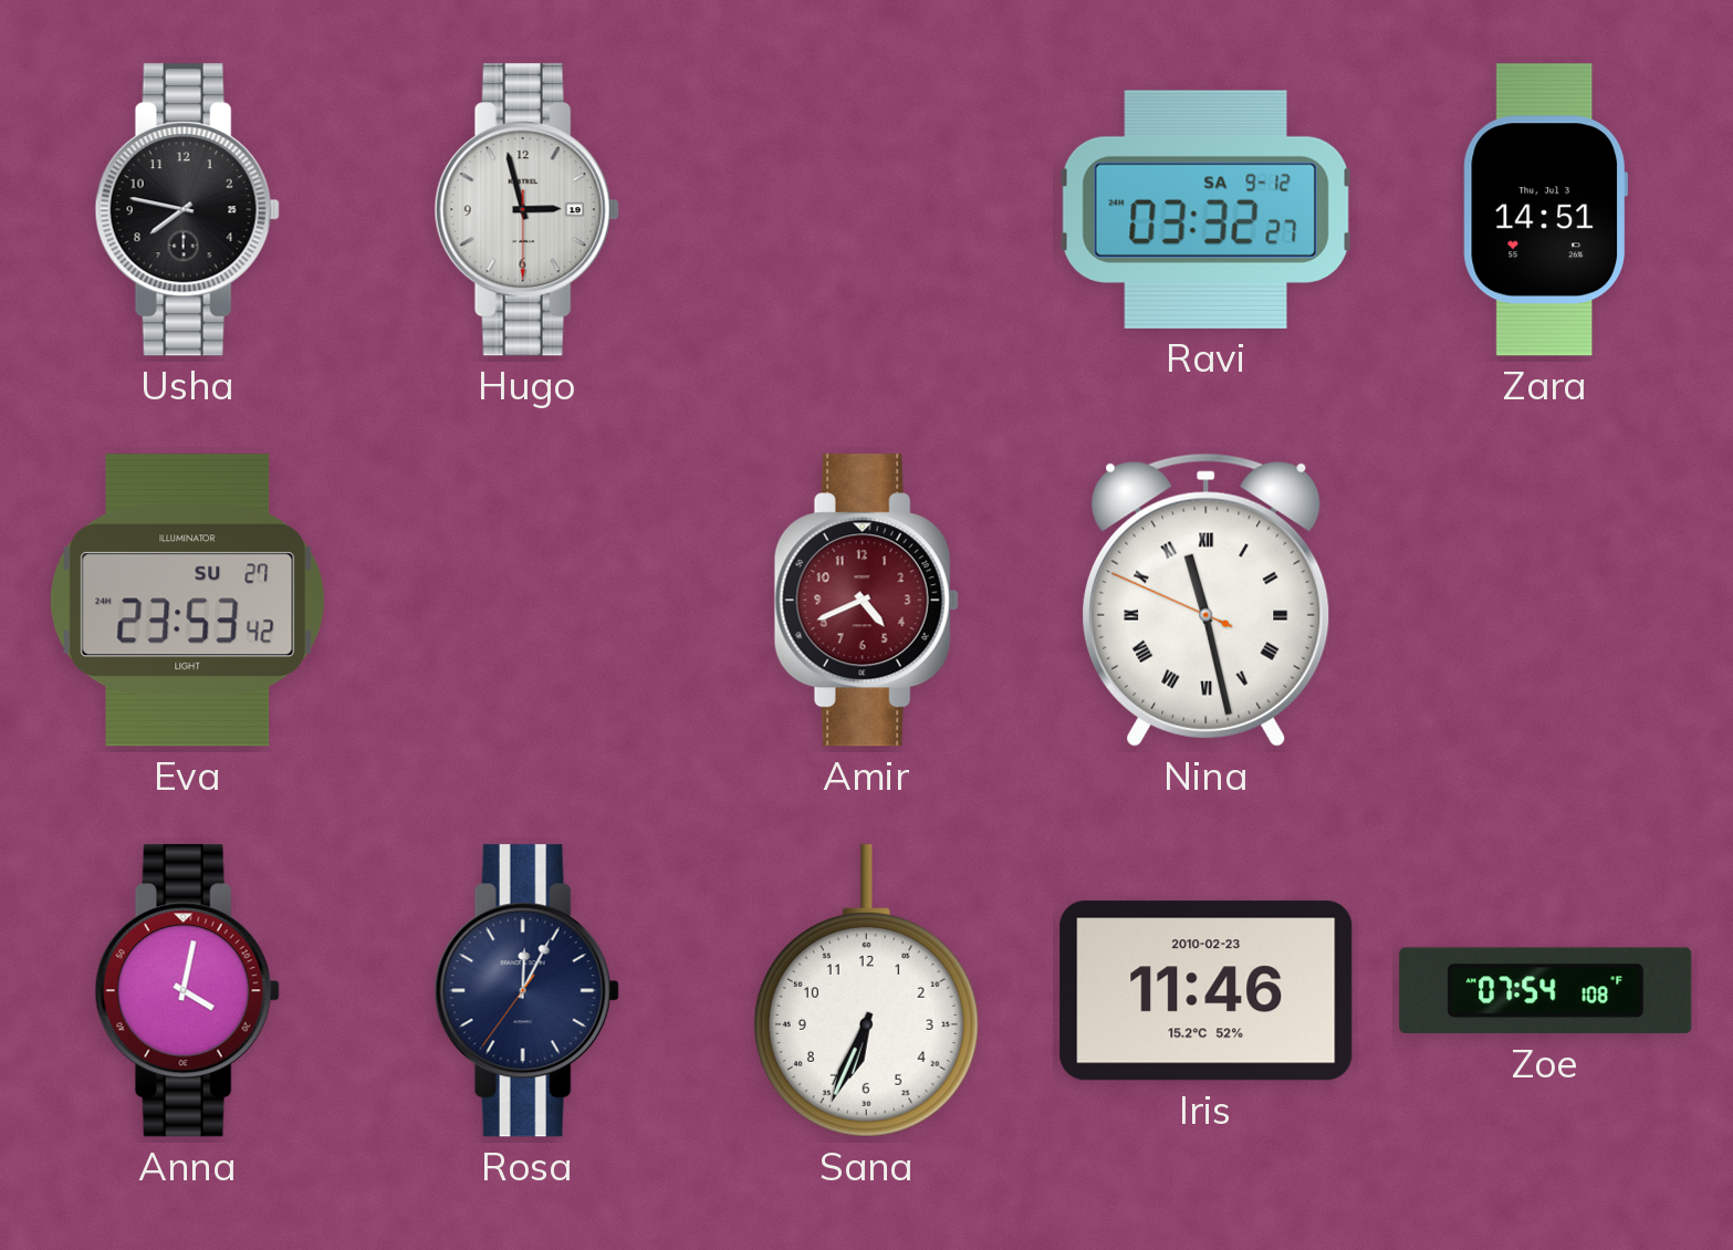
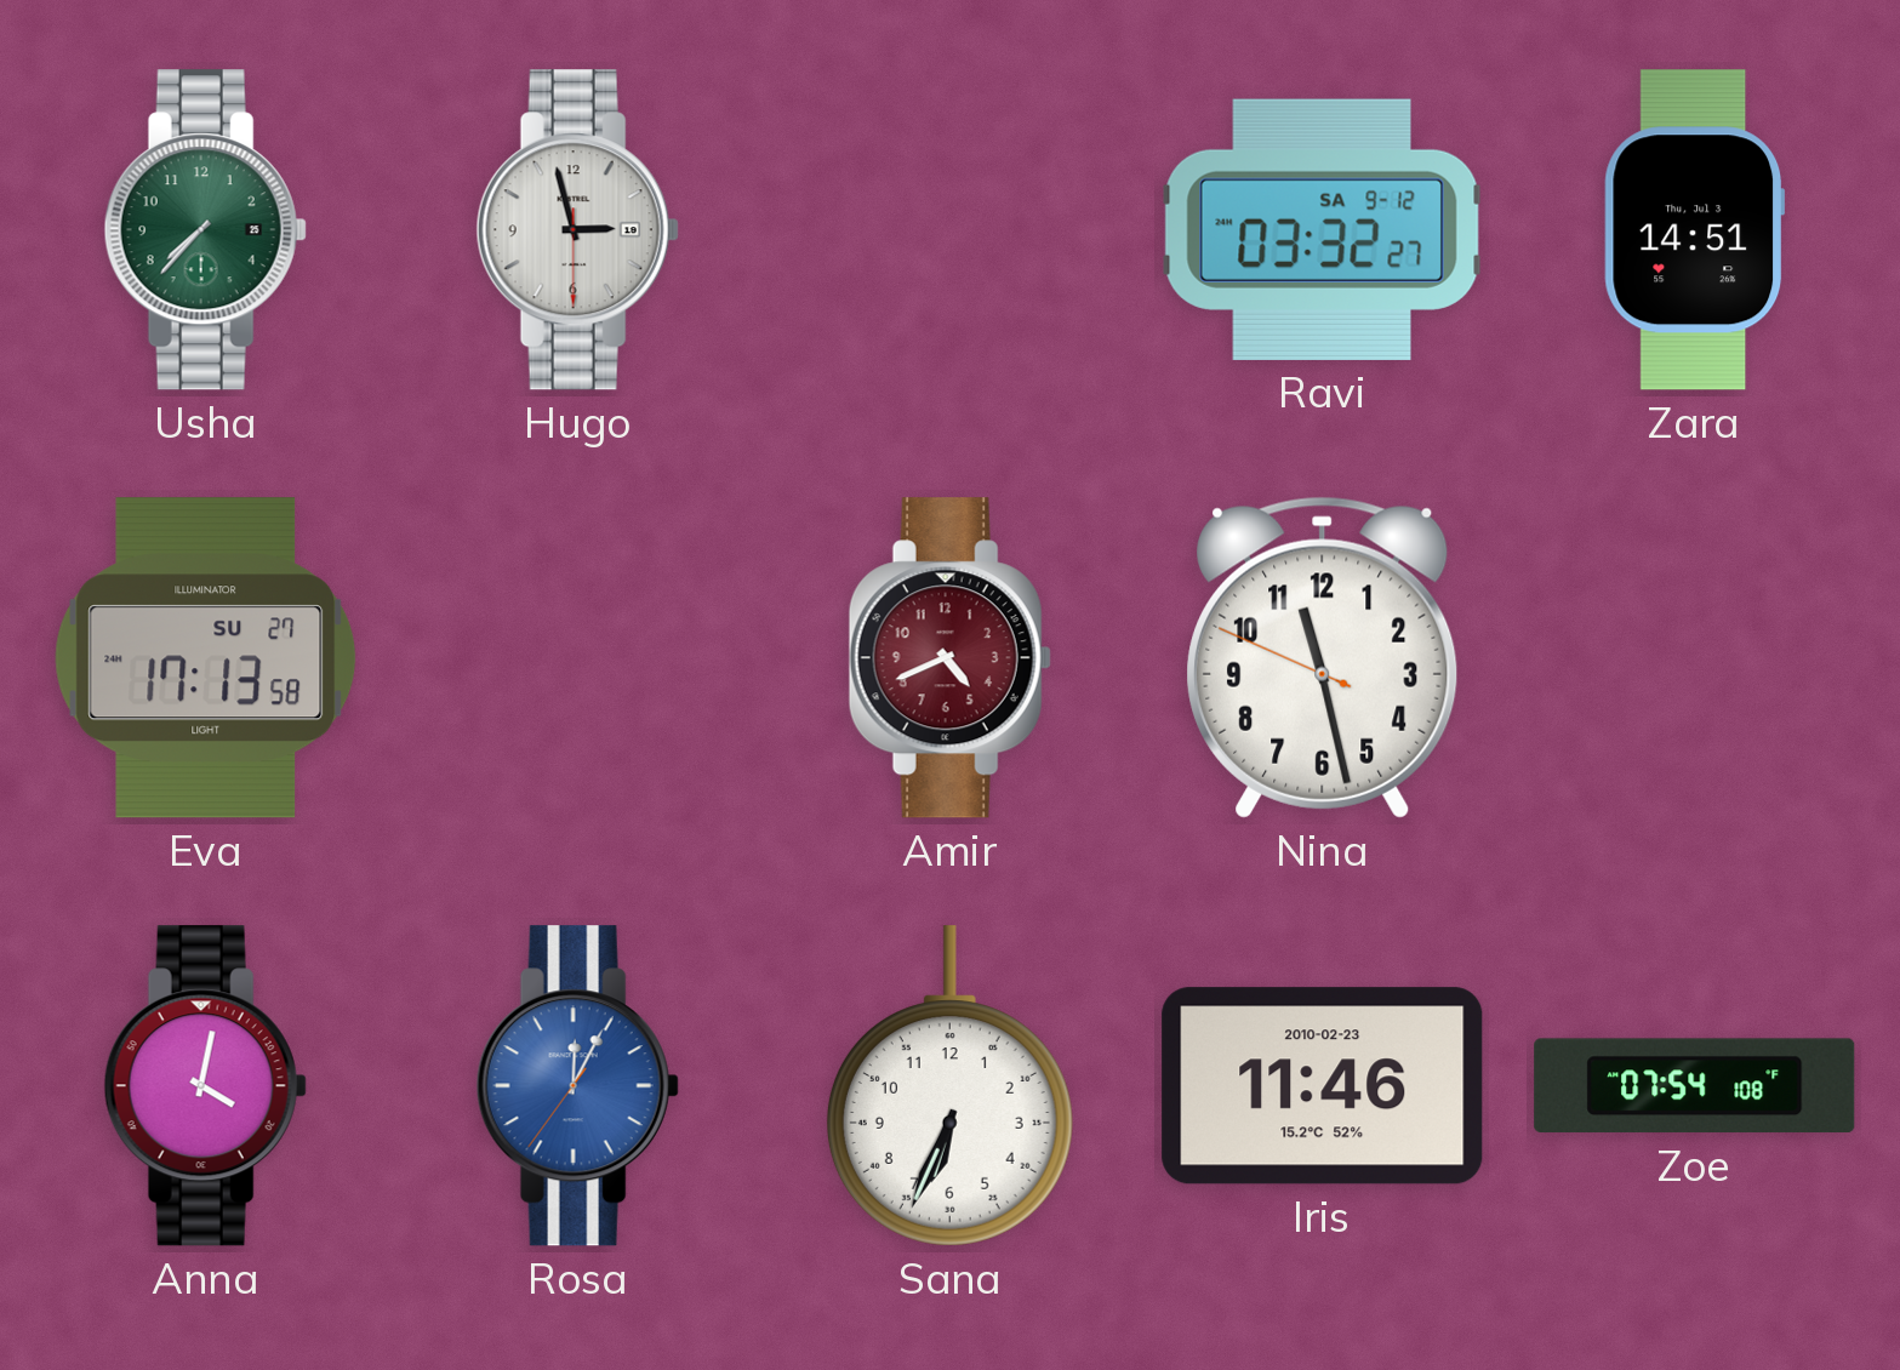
Usha: 7:47 -> 7:37
Usha dial: black -> green
Eva: 23:53 -> 17:13
Nina numerals: Roman -> Arabic
Rosa dial: navy -> blue
